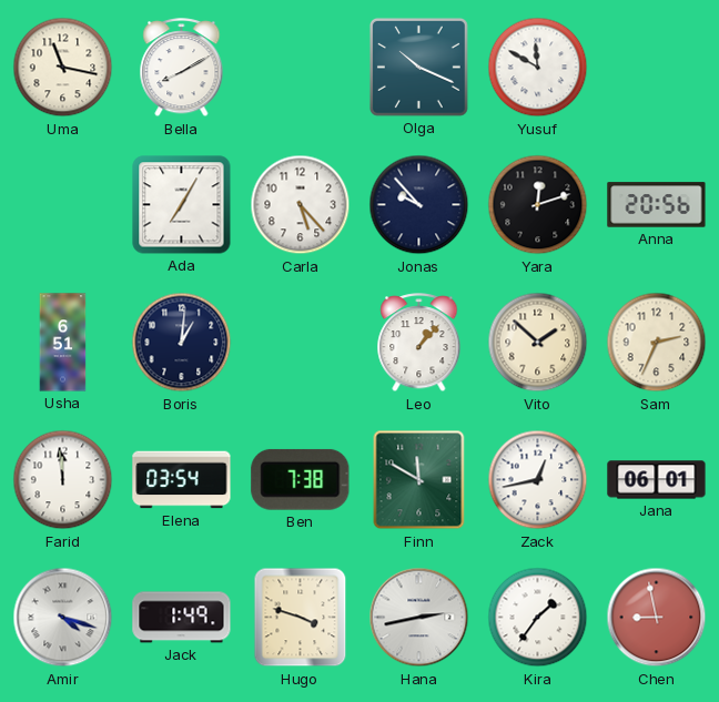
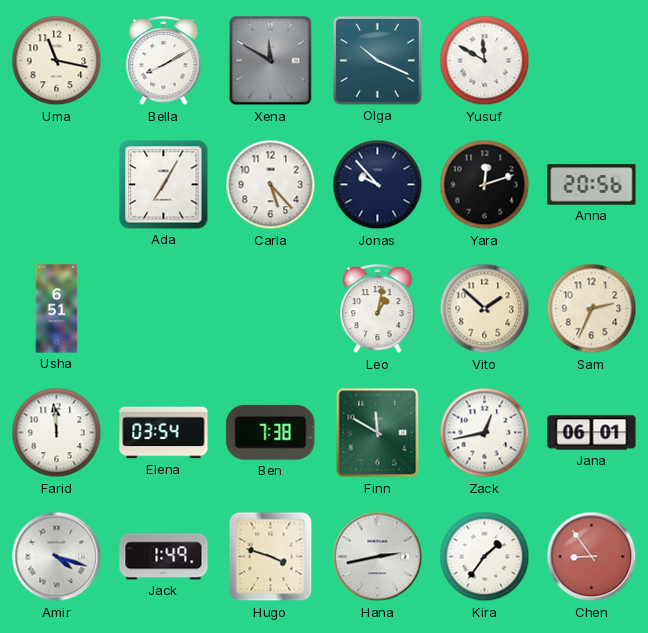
Xena: none -> 11:50
Boris: 1:01 -> none
Leo: 1:07 -> 1:02
Chen: 8:58 -> 8:54
